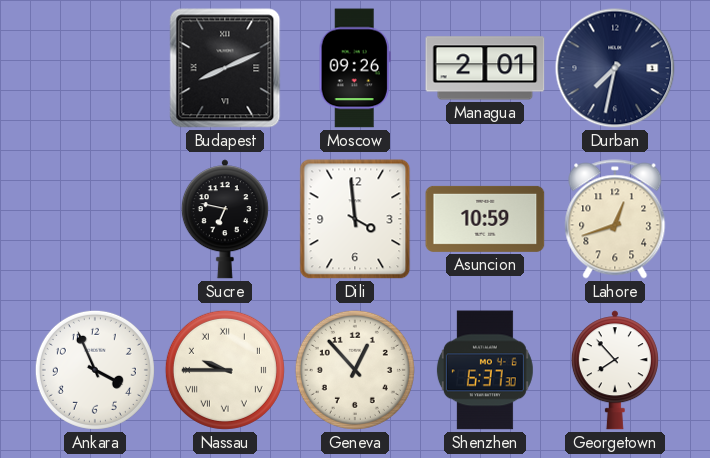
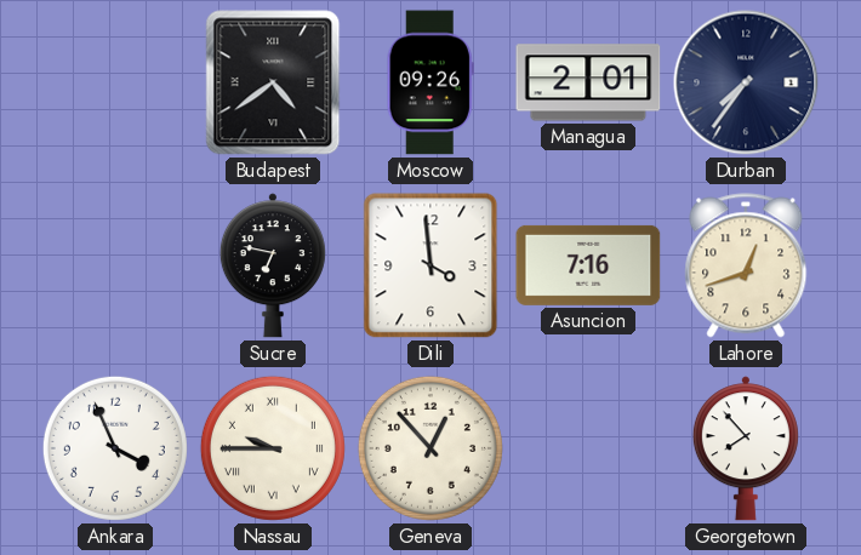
Budapest: 8:11 -> 4:39
Durban: 7:32 -> 7:36
Asuncion: 10:59 -> 7:16
Shenzhen: 6:37 -> none
